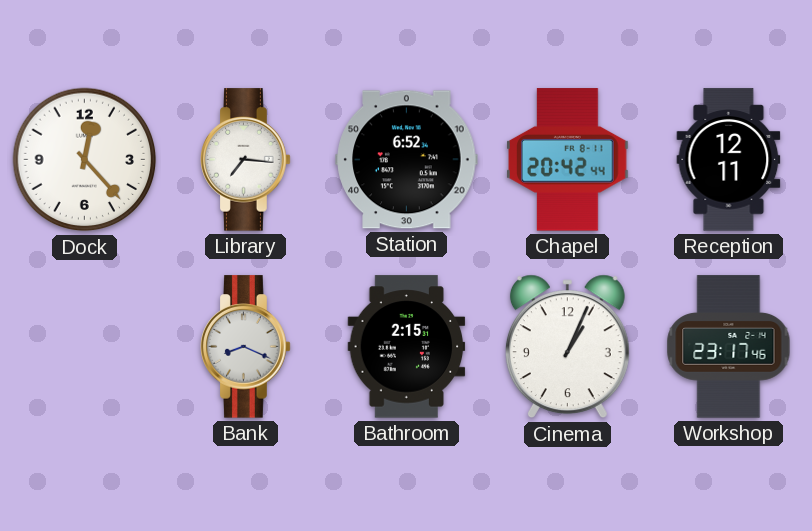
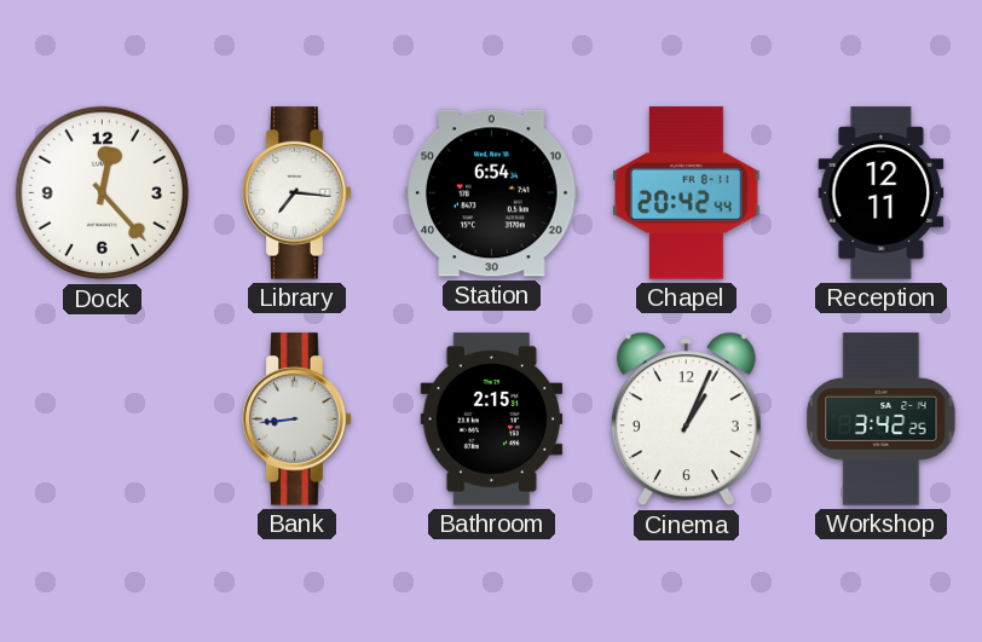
Station: 6:52 -> 6:54
Bank: 8:19 -> 8:44
Workshop: 23:17 -> 3:42
